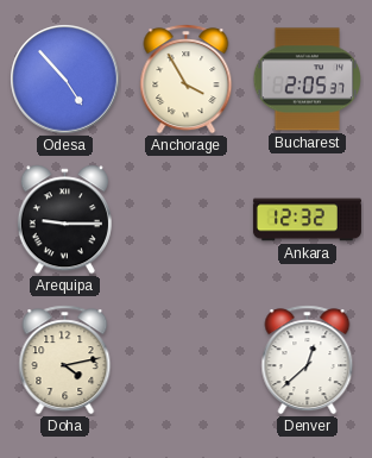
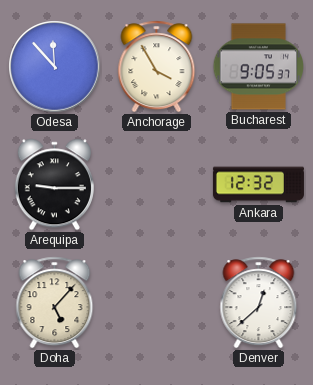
Odesa: 4:53 -> 11:53
Bucharest: 2:05 -> 9:05
Doha: 4:13 -> 5:07
